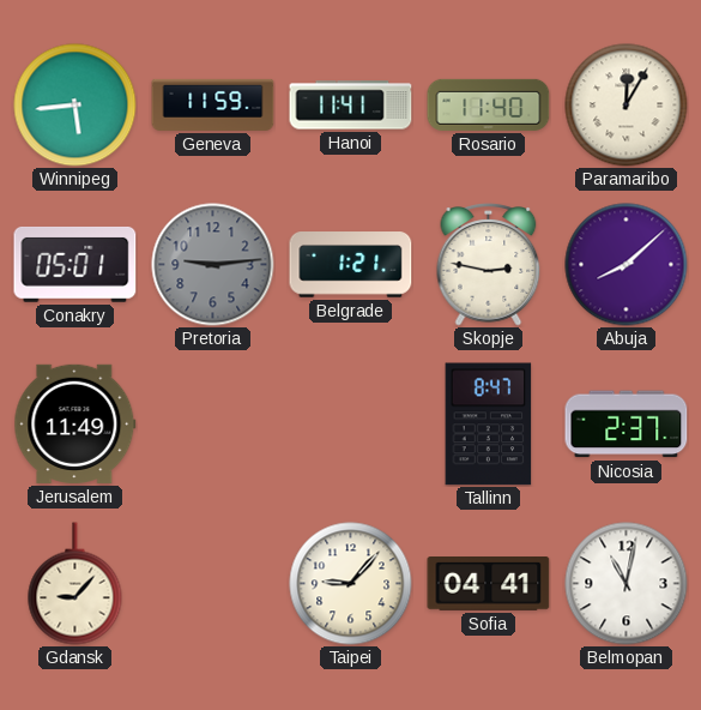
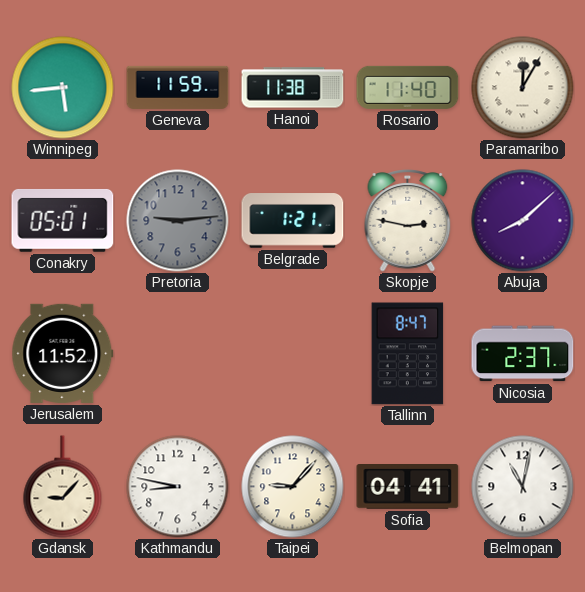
Hanoi: 11:41 -> 11:38
Jerusalem: 11:49 -> 11:52
Kathmandu: none -> 8:47
